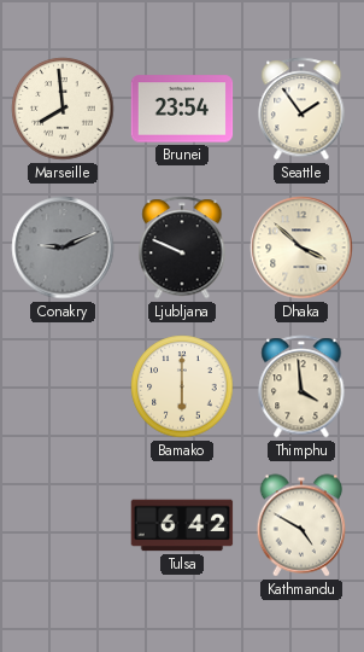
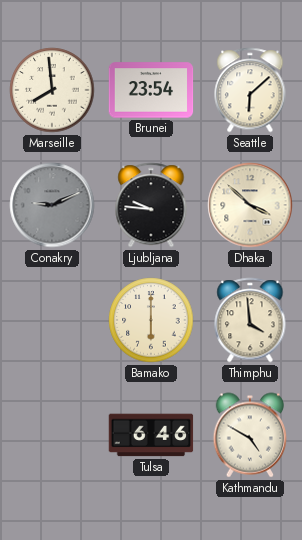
Seattle: 1:54 -> 6:08
Ljubljana: 9:49 -> 9:46
Tulsa: 6:42 -> 6:46
